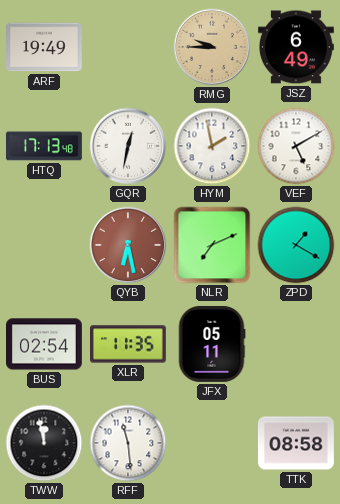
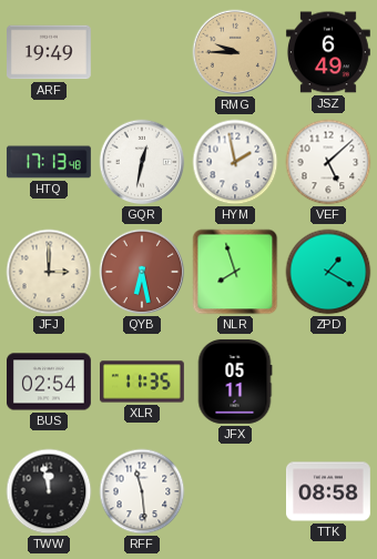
VEF: 5:10 -> 5:08
JFJ: none -> 3:00
NLR: 7:11 -> 7:57
